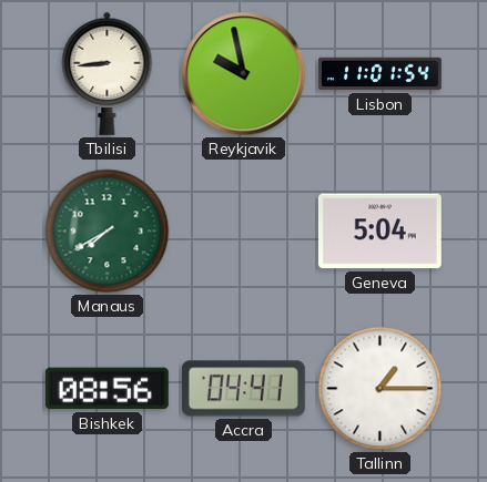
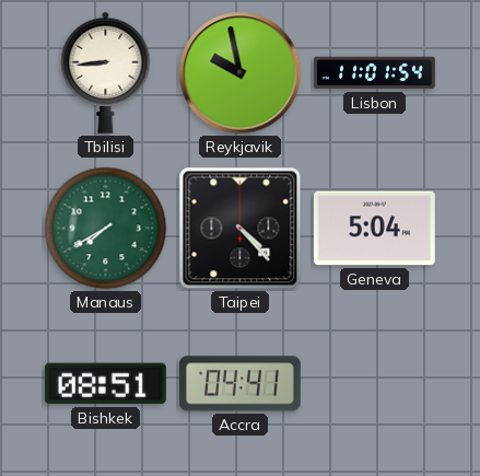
Taipei: none -> 4:23
Bishkek: 08:56 -> 08:51
Tallinn: 1:15 -> none
